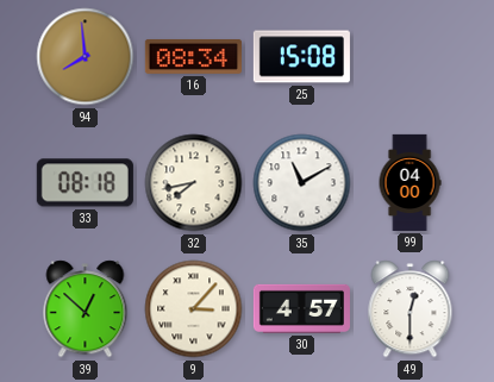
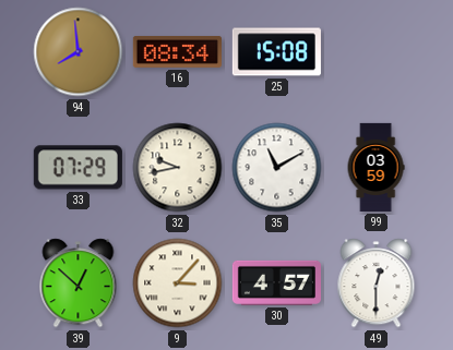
33: 08:18 -> 07:29
32: 7:43 -> 9:43
99: 04:00 -> 03:59
